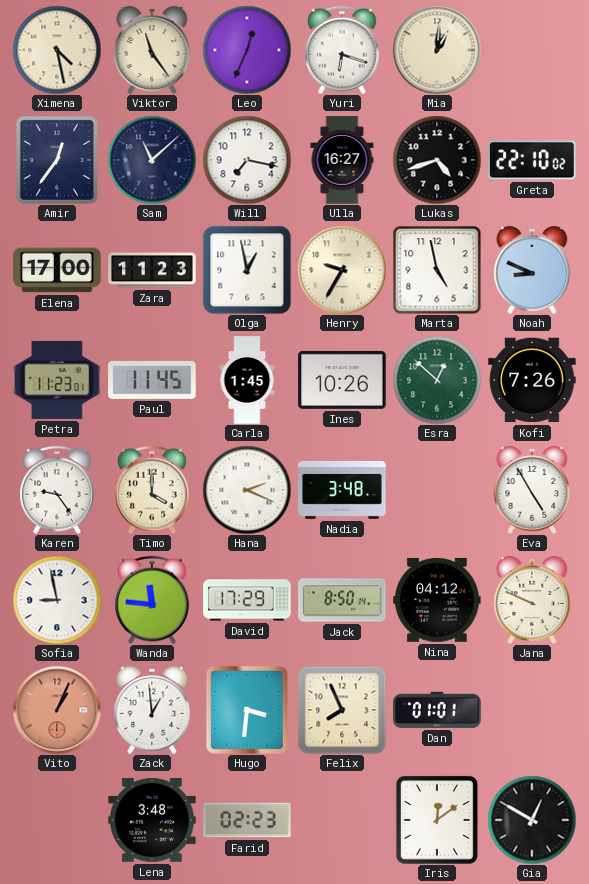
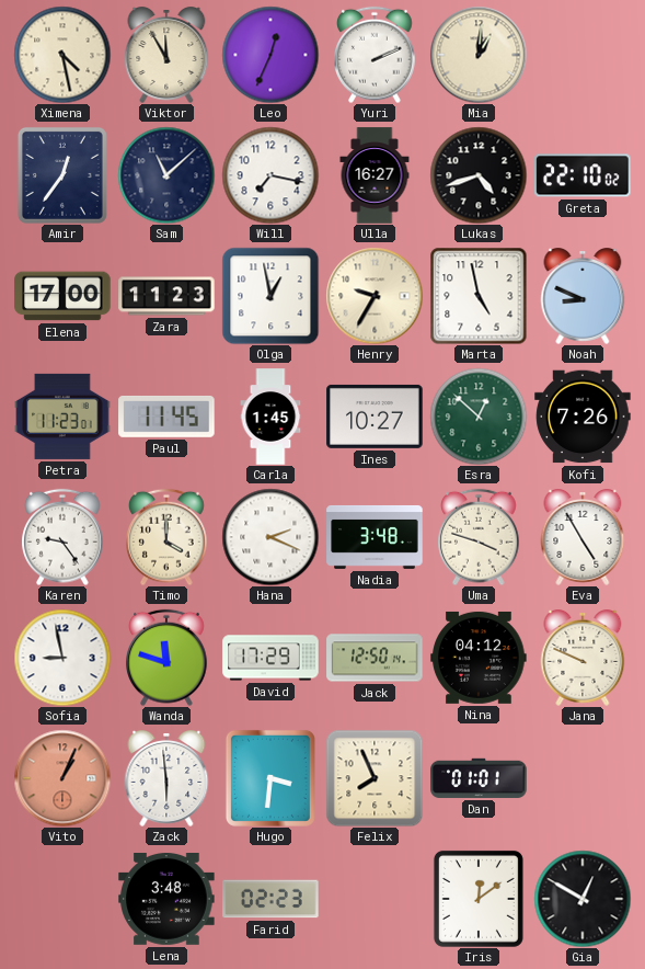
Viktor: 11:24 -> 11:55
Yuri: 6:18 -> 2:11
Ines: 10:26 -> 10:27
Uma: none -> 3:48
Wanda: 11:46 -> 11:48
Jack: 8:50 -> 12:50
Zack: 12:59 -> 5:59
